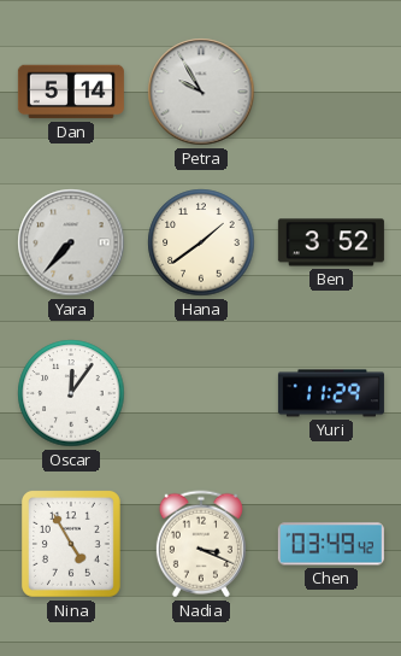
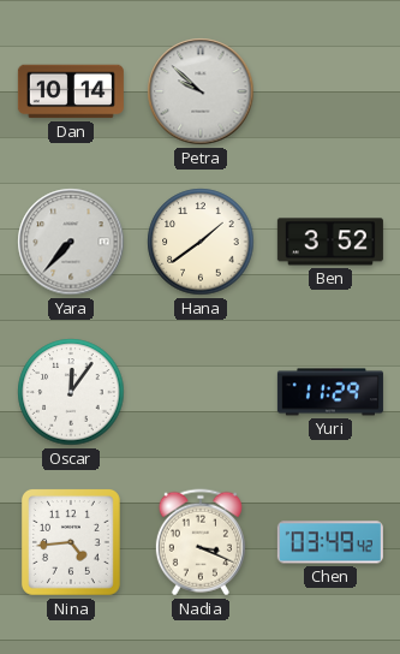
Dan: 5:14 -> 10:14
Petra: 9:55 -> 9:52
Nina: 4:55 -> 4:44
